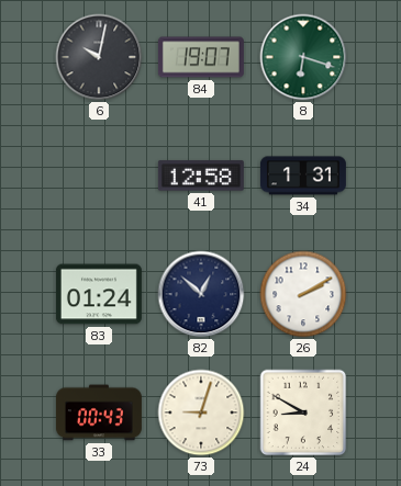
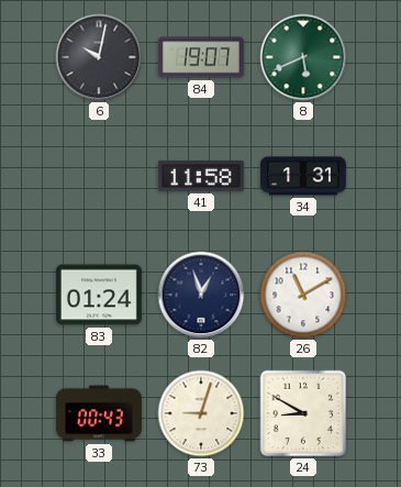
8: 6:18 -> 5:41
41: 12:58 -> 11:58
82: 12:52 -> 12:57
26: 2:10 -> 11:10
